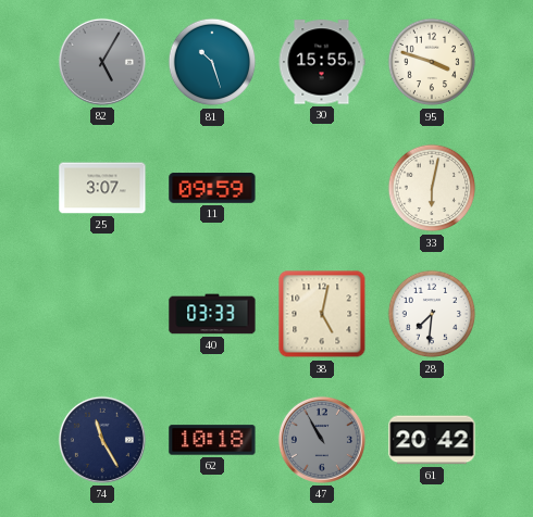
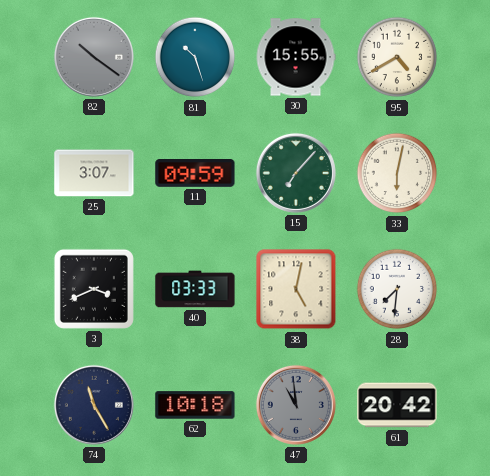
82: 5:05 -> 10:21
95: 3:48 -> 4:40
15: none -> 7:07
3: none -> 3:41
47: 10:55 -> 10:59
